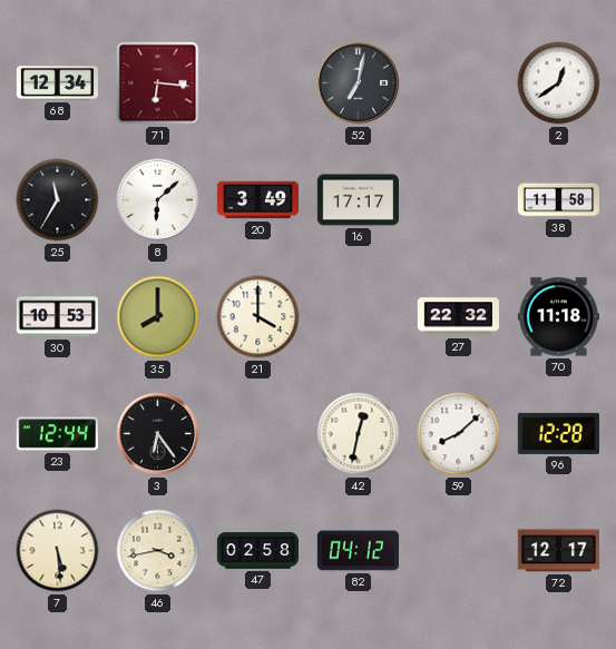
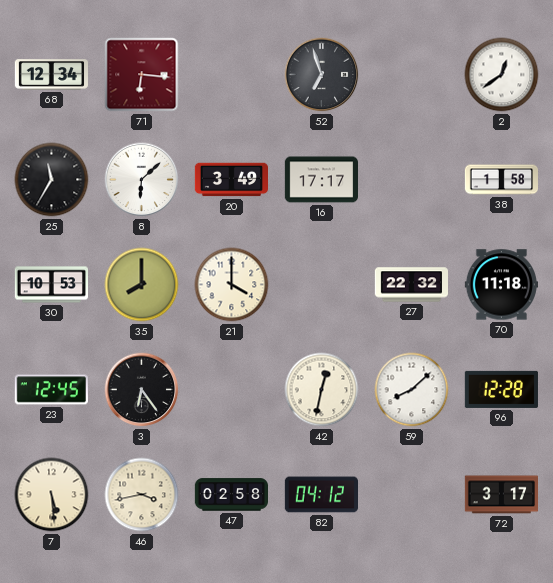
52: 7:02 -> 6:57
38: 11:58 -> 1:58
23: 12:44 -> 12:45
72: 12:17 -> 3:17
